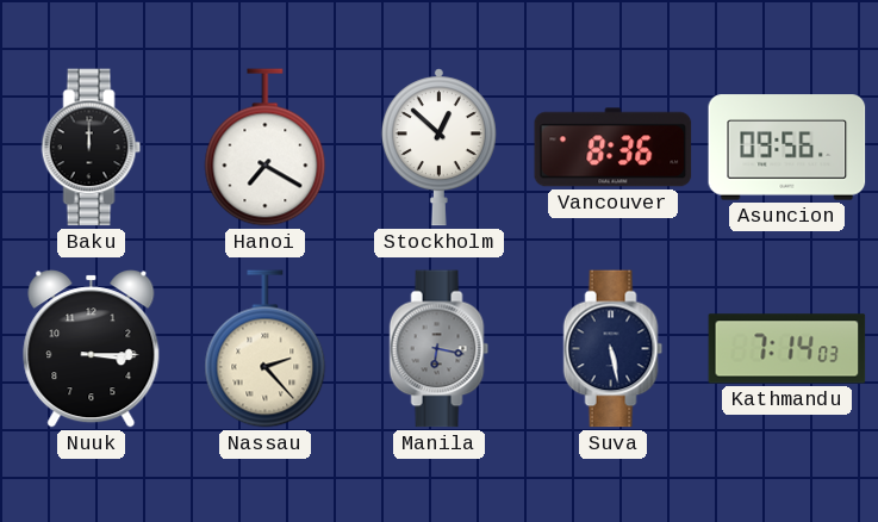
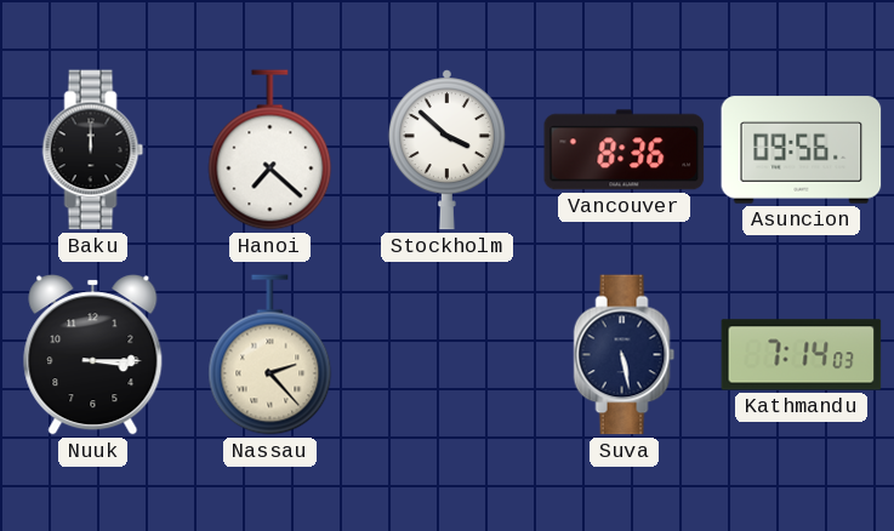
Hanoi: 7:20 -> 7:22
Stockholm: 12:52 -> 3:52
Manila: 6:17 -> none
